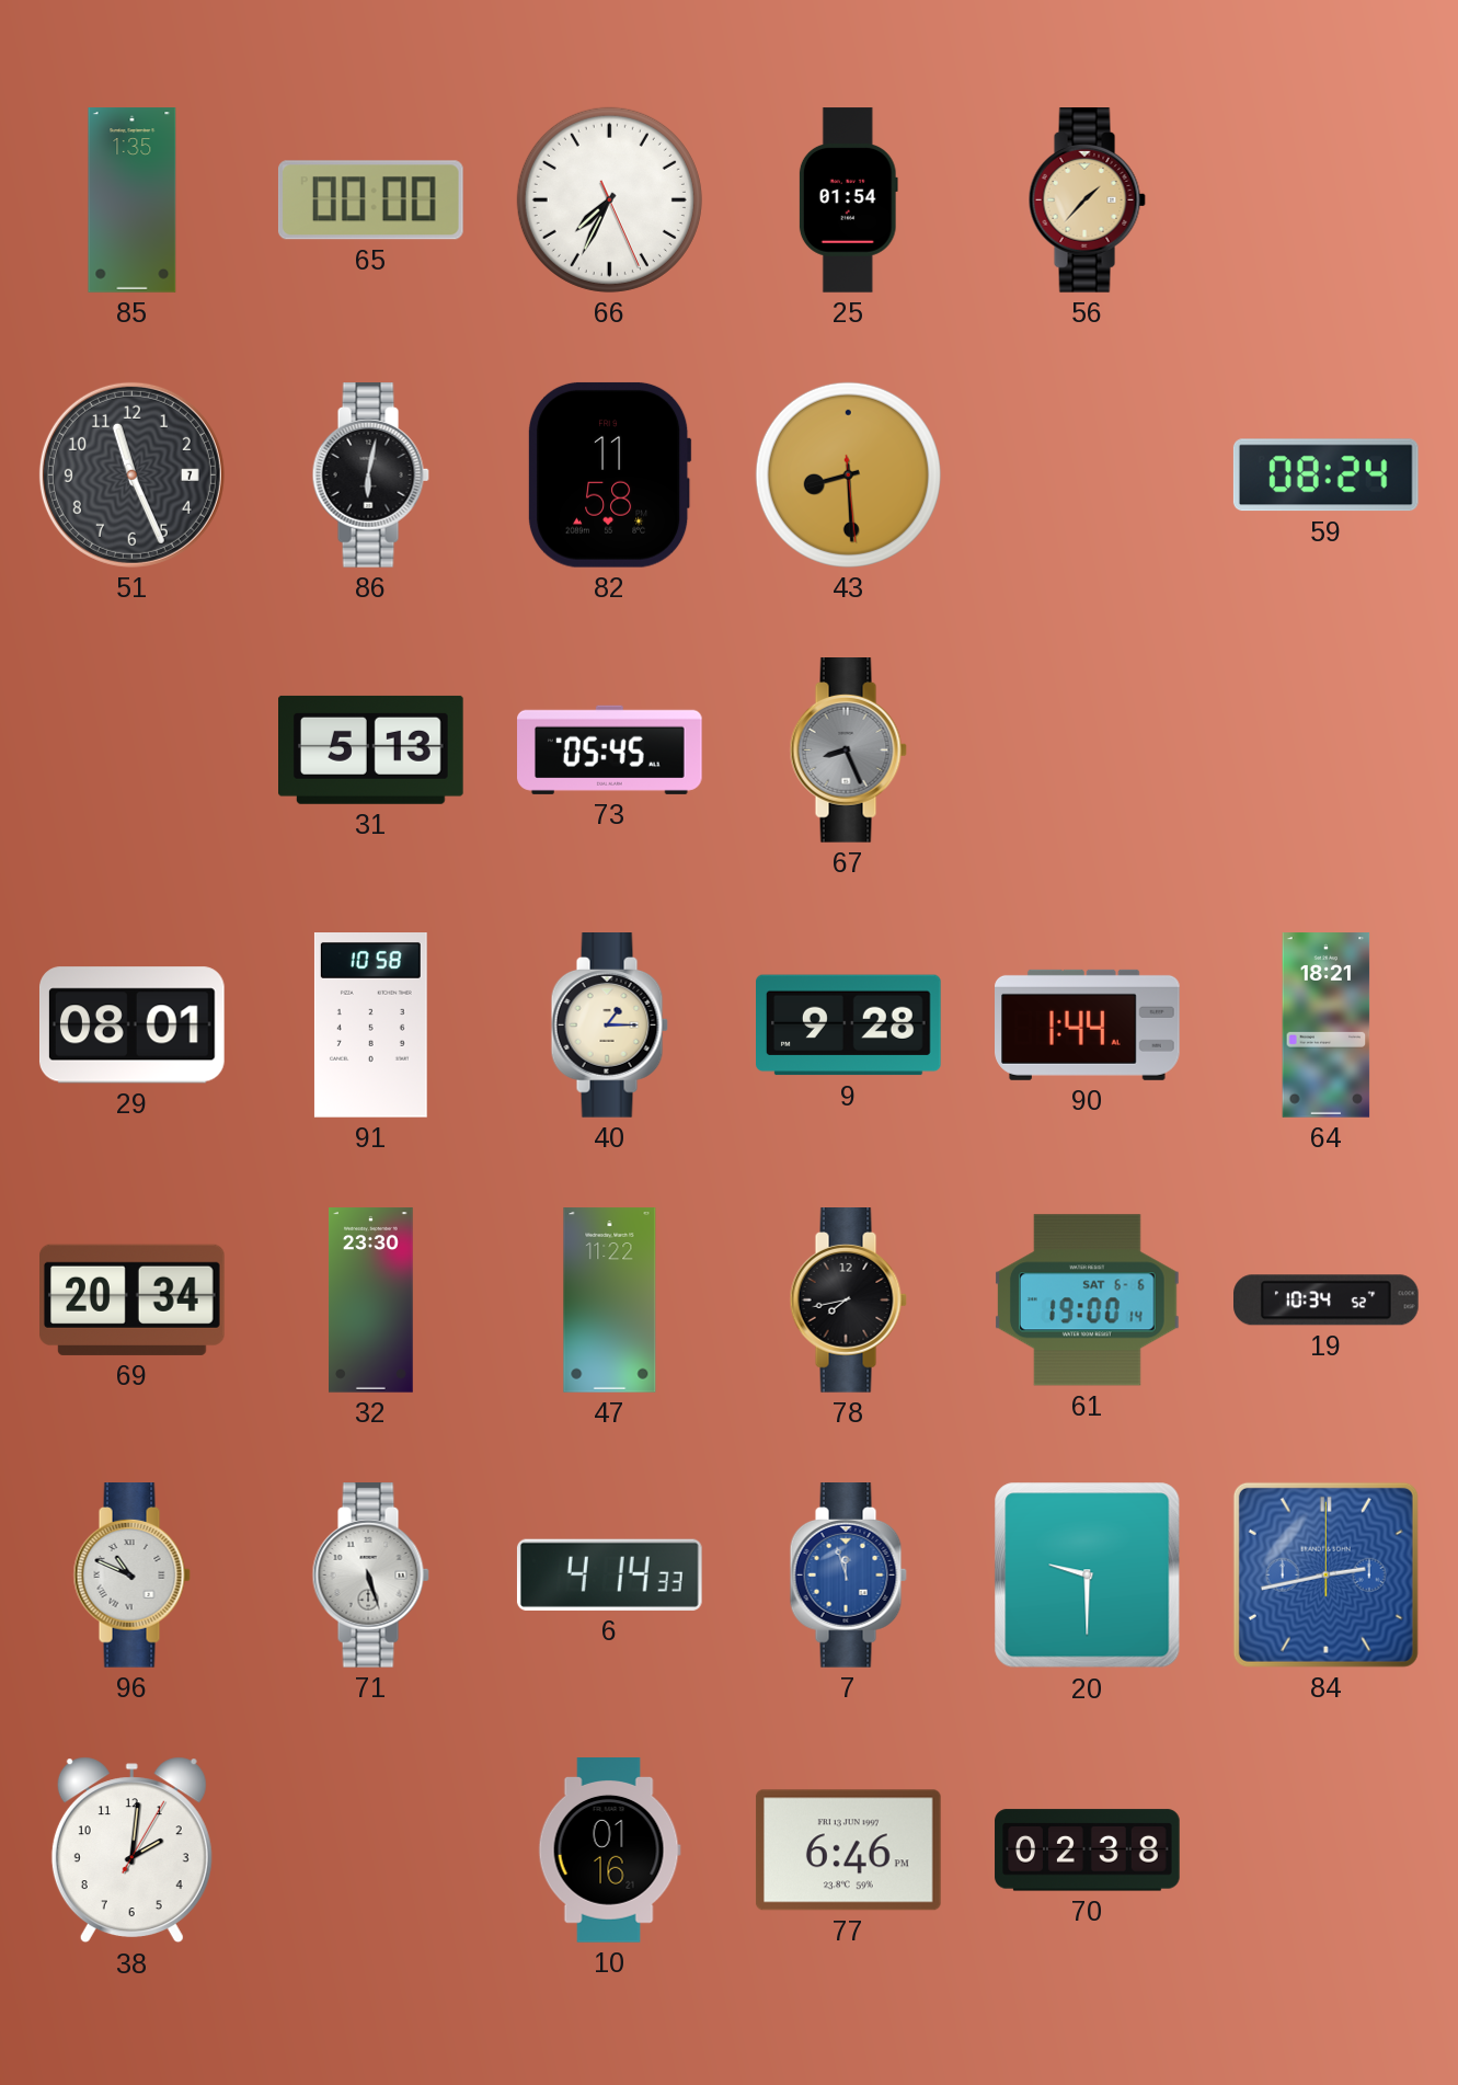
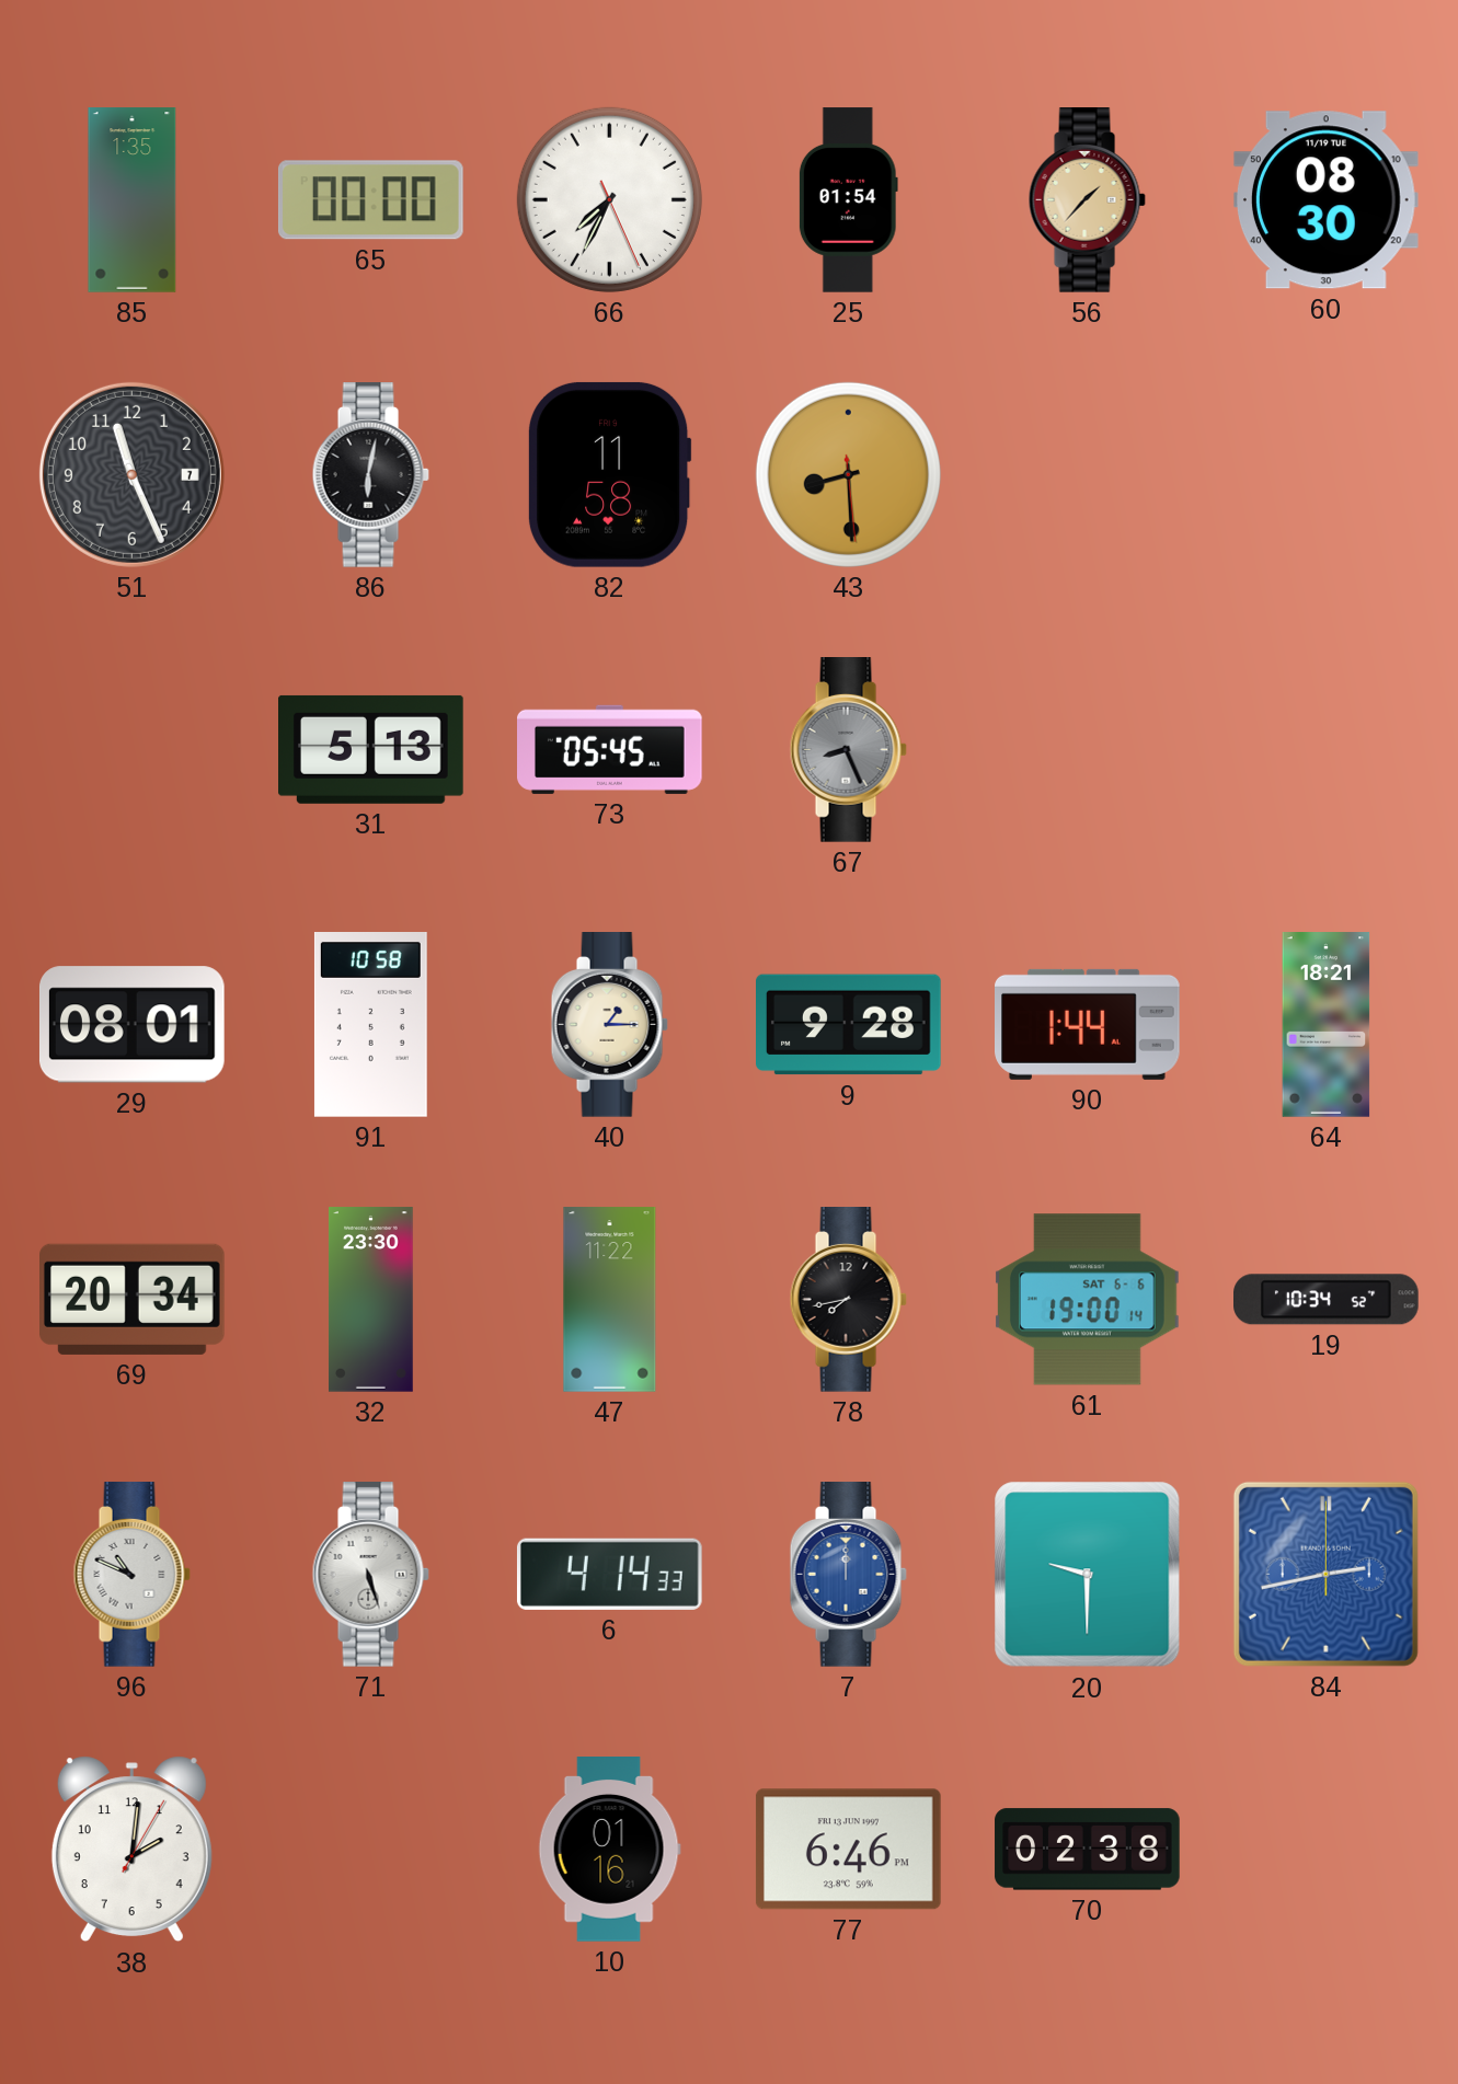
60: none -> 08:30
59: 08:24 -> none
7: 11:57 -> 12:00
